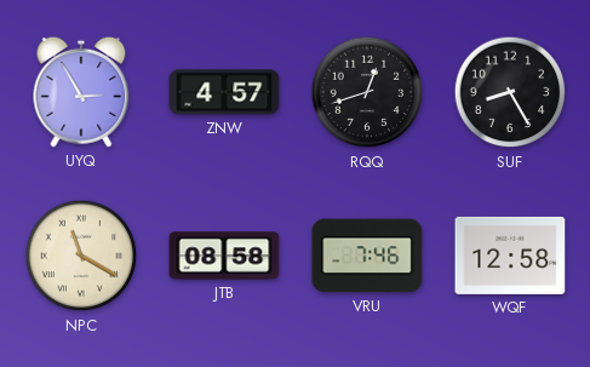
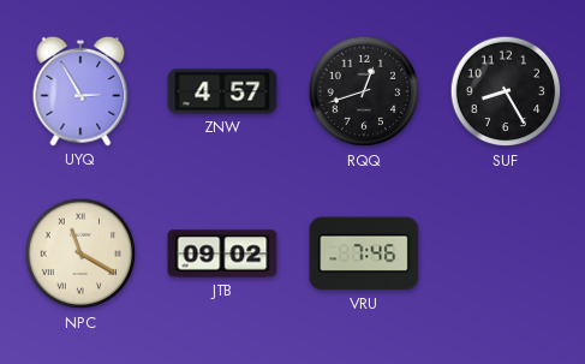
JTB: 08:58 -> 09:02
WQF: 12:58 -> none
